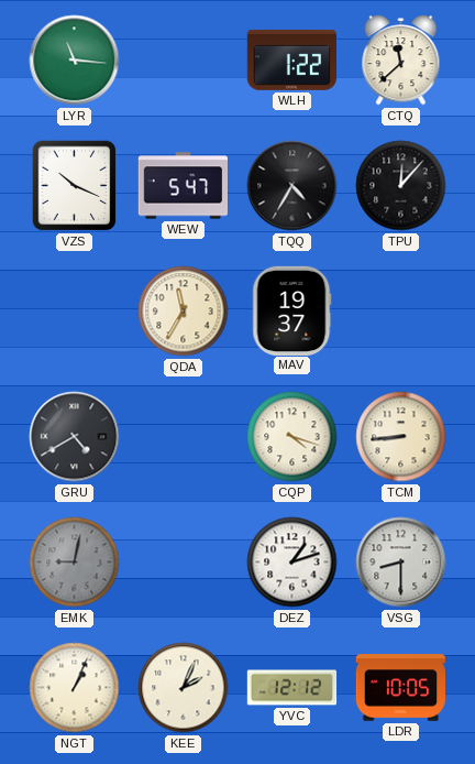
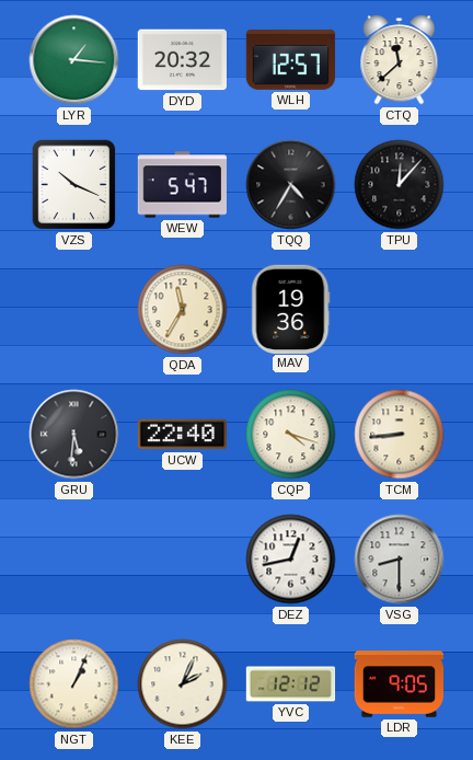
LYR: 11:16 -> 1:16
DYD: none -> 20:32
WLH: 1:22 -> 12:57
MAV: 19:37 -> 19:36
GRU: 4:40 -> 5:31
UCW: none -> 22:40
EMK: 9:02 -> none
DEZ: 1:12 -> 12:43
LDR: 10:05 -> 9:05
